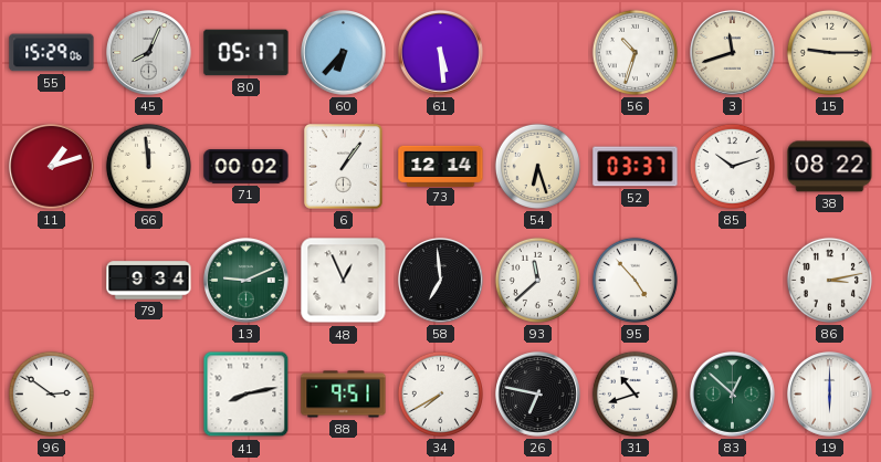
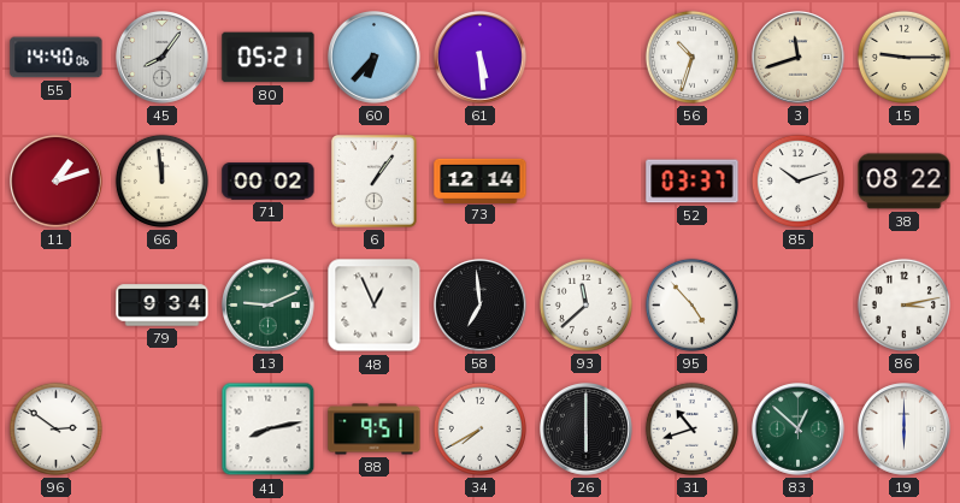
55: 15:29 -> 14:40
45: 8:04 -> 8:06
80: 05:17 -> 05:21
54: 6:27 -> none
26: 6:47 -> 6:00
